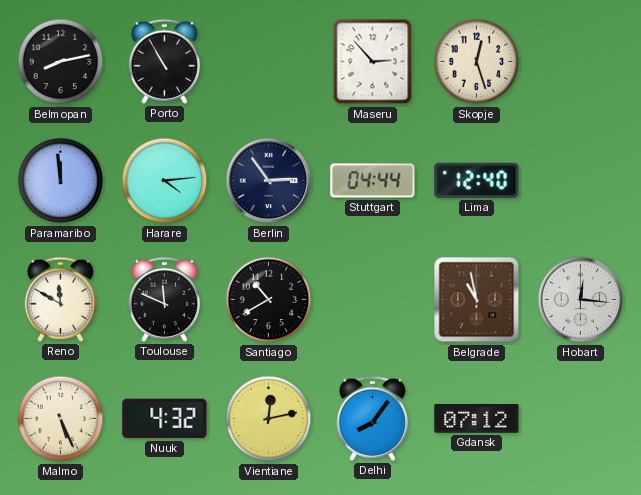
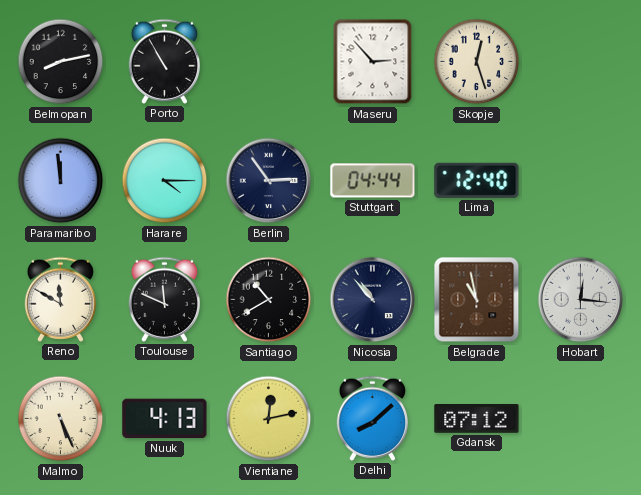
Harare: 4:14 -> 4:15
Nicosia: none -> 10:53
Nuuk: 4:32 -> 4:13
Delhi: 8:06 -> 8:08
